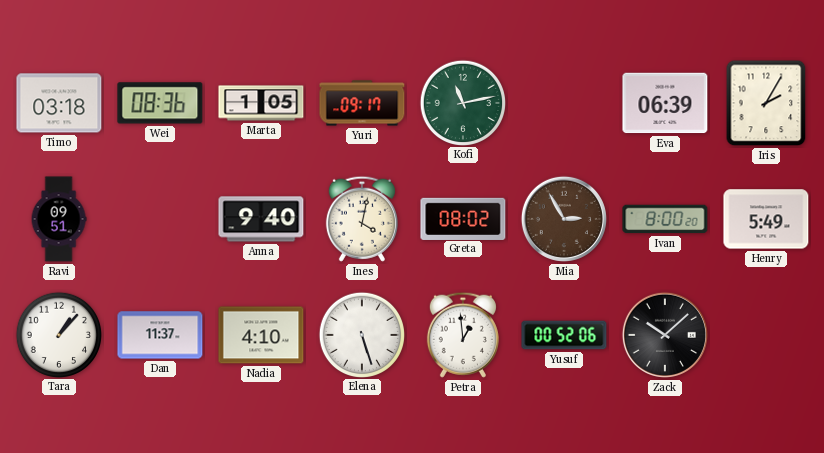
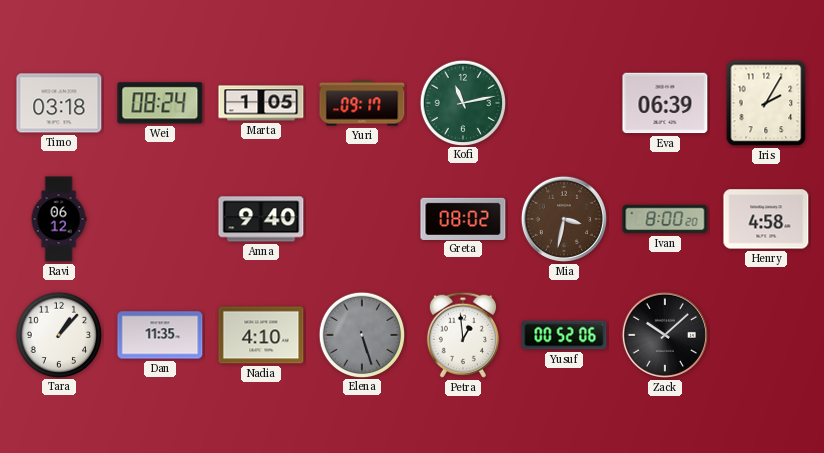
Wei: 08:36 -> 08:24
Ravi: 09:51 -> 06:12
Ines: 4:02 -> none
Mia: 2:55 -> 3:32
Henry: 5:49 -> 4:58
Dan: 11:37 -> 11:35
Elena dial: white -> grey
